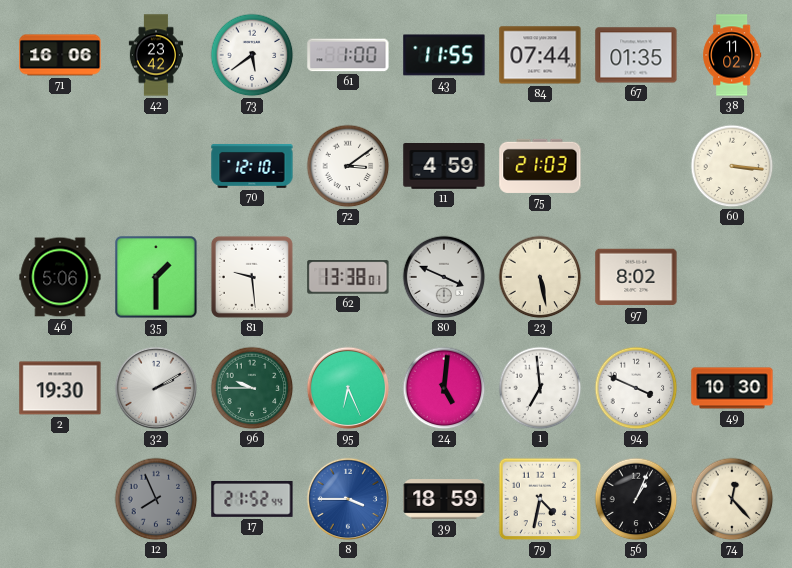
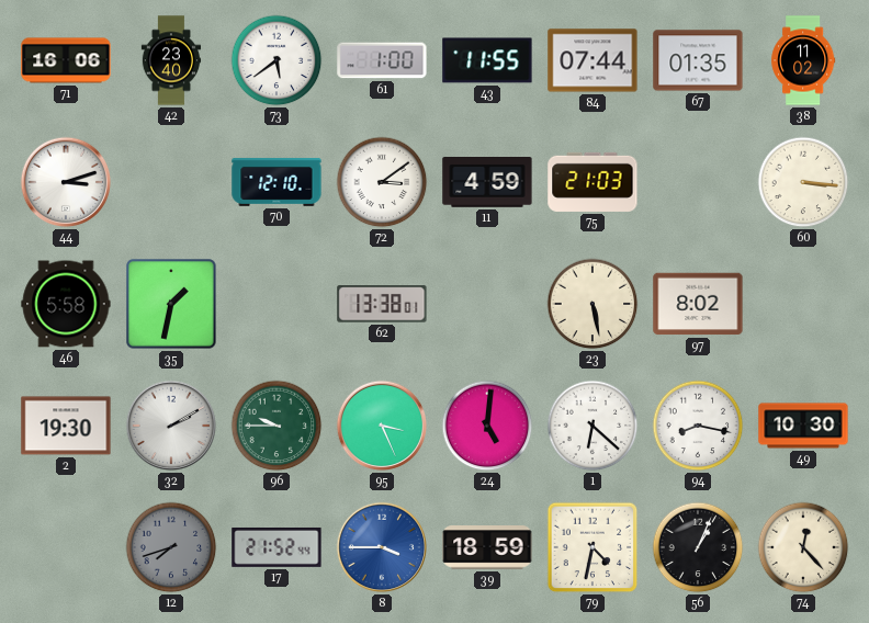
42: 23:42 -> 23:40
44: none -> 3:12
46: 5:06 -> 5:58
35: 1:30 -> 1:32
81: 9:29 -> none
80: 3:49 -> none
95: 6:26 -> 3:26
1: 6:59 -> 6:22
94: 3:49 -> 8:17
12: 7:56 -> 7:42
